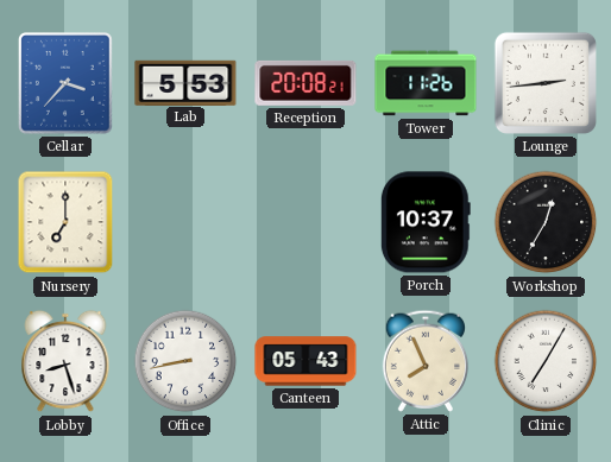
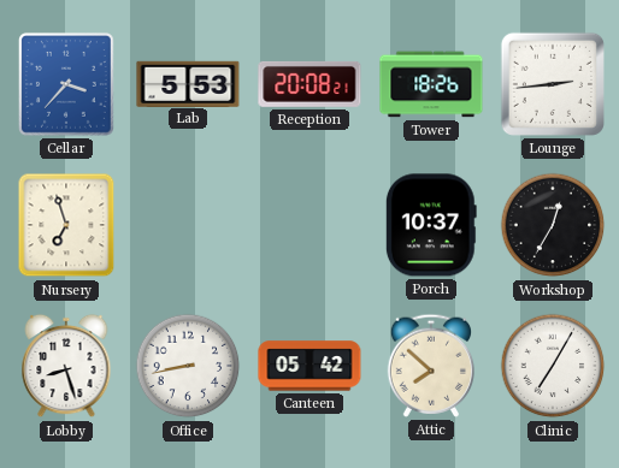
Tower: 11:26 -> 18:26
Nursery: 7:00 -> 6:57
Canteen: 05:43 -> 05:42
Attic: 7:56 -> 7:52
